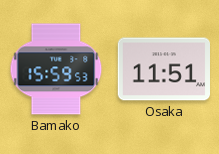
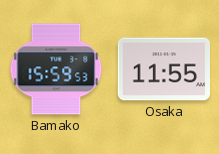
Osaka: 11:51 -> 11:55
